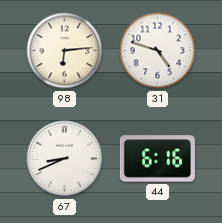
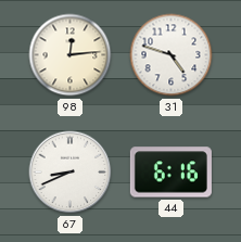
98: 6:14 -> 12:14
